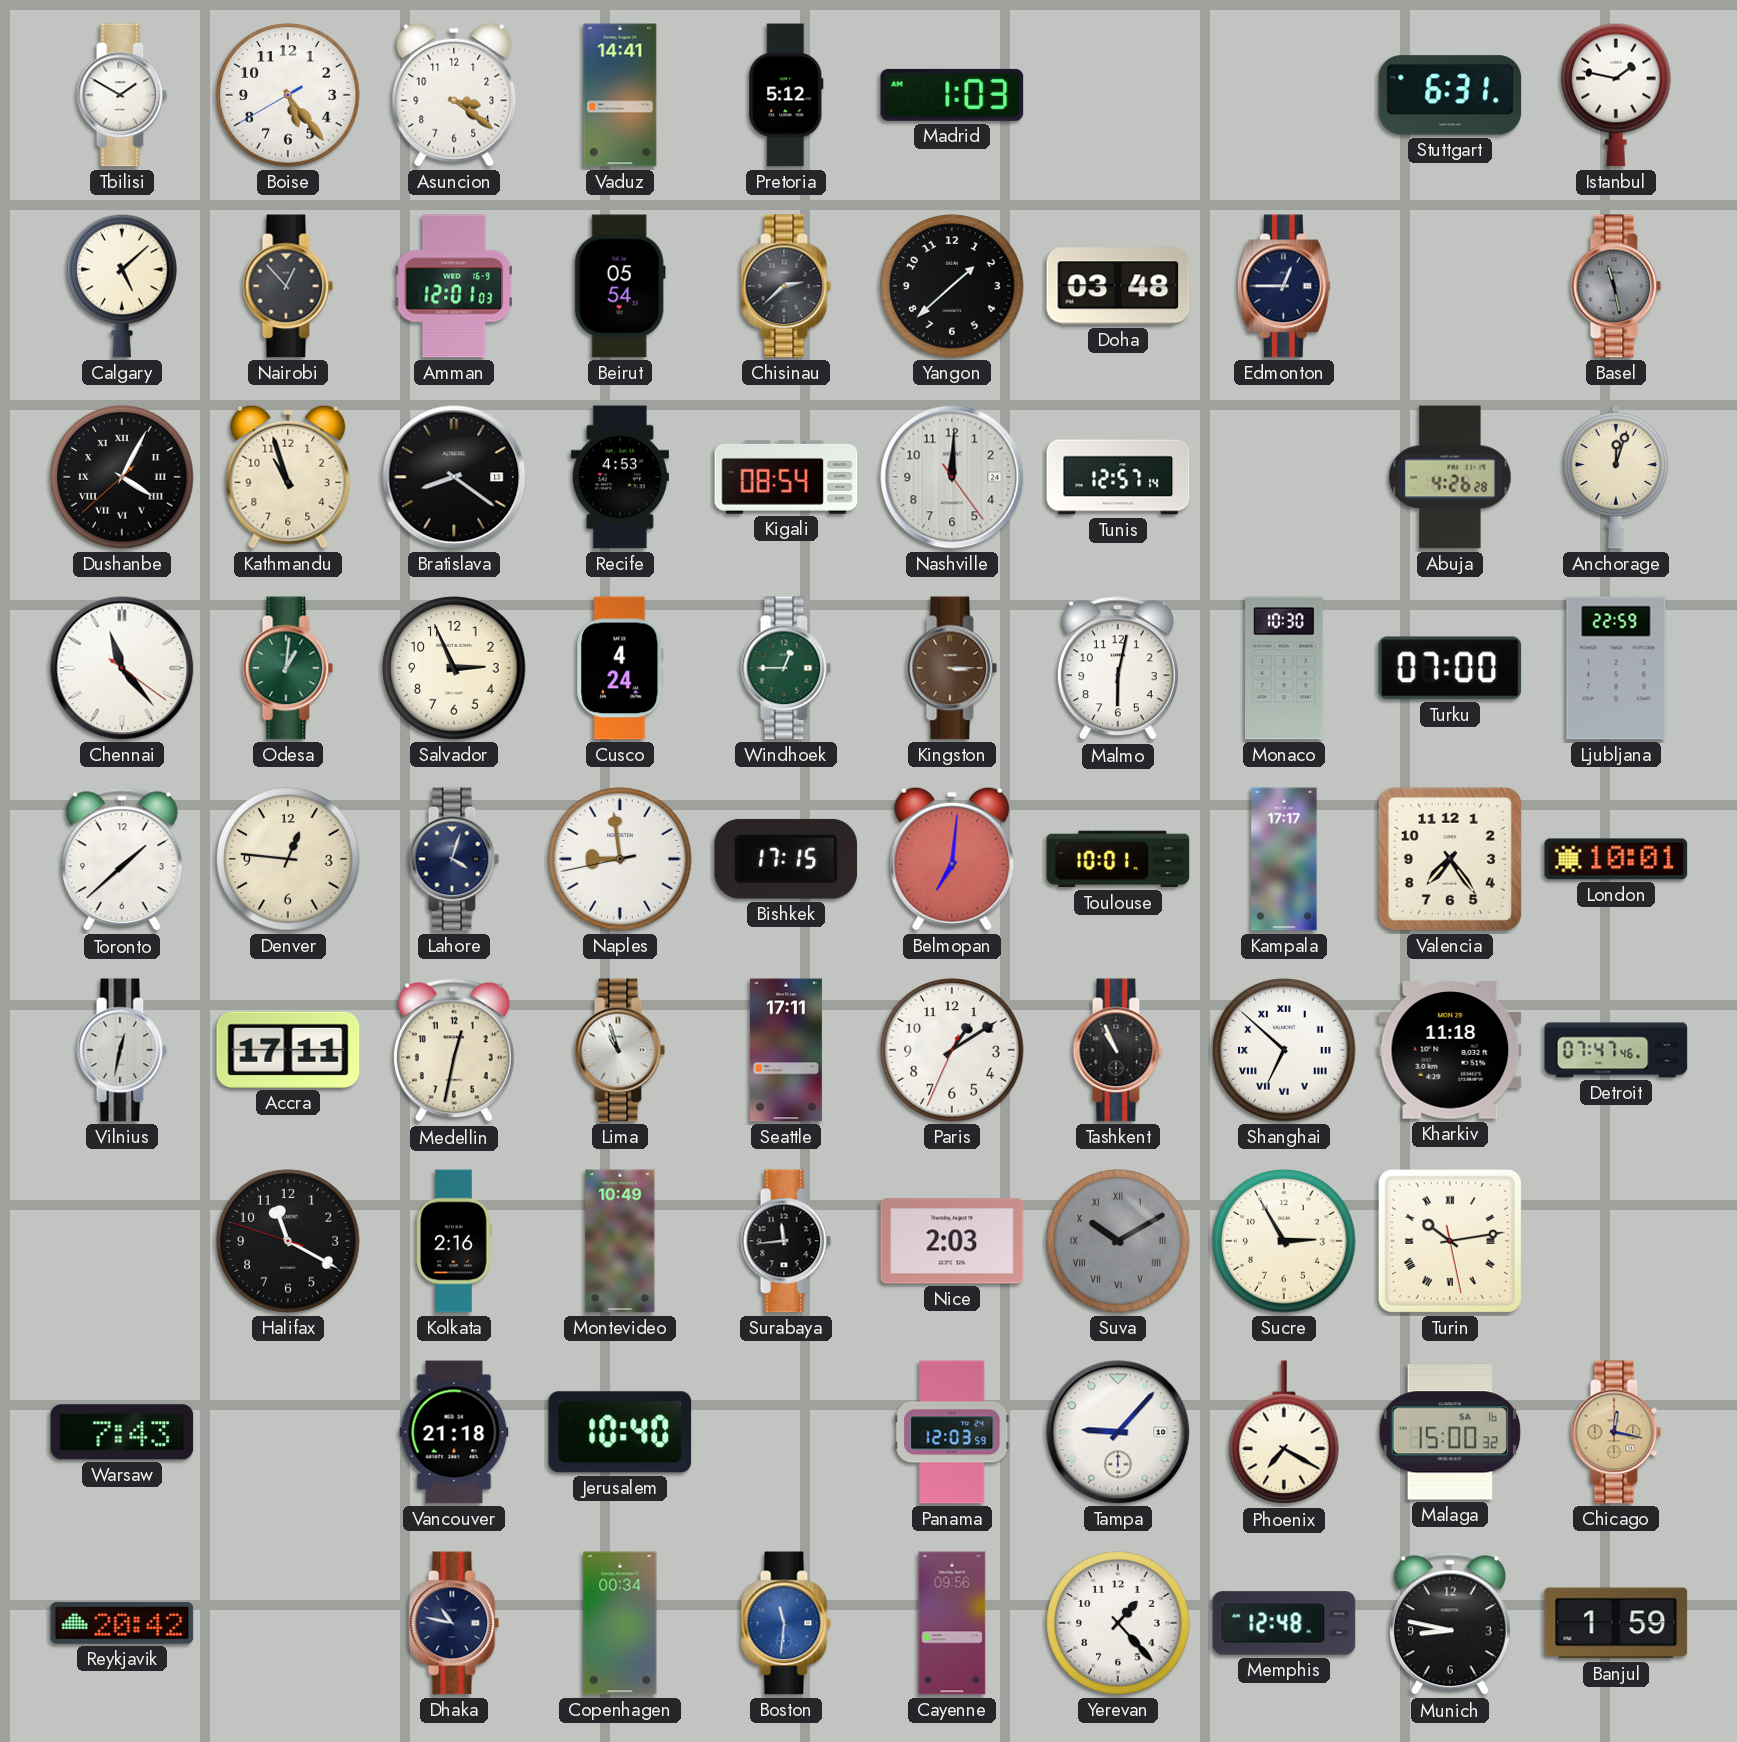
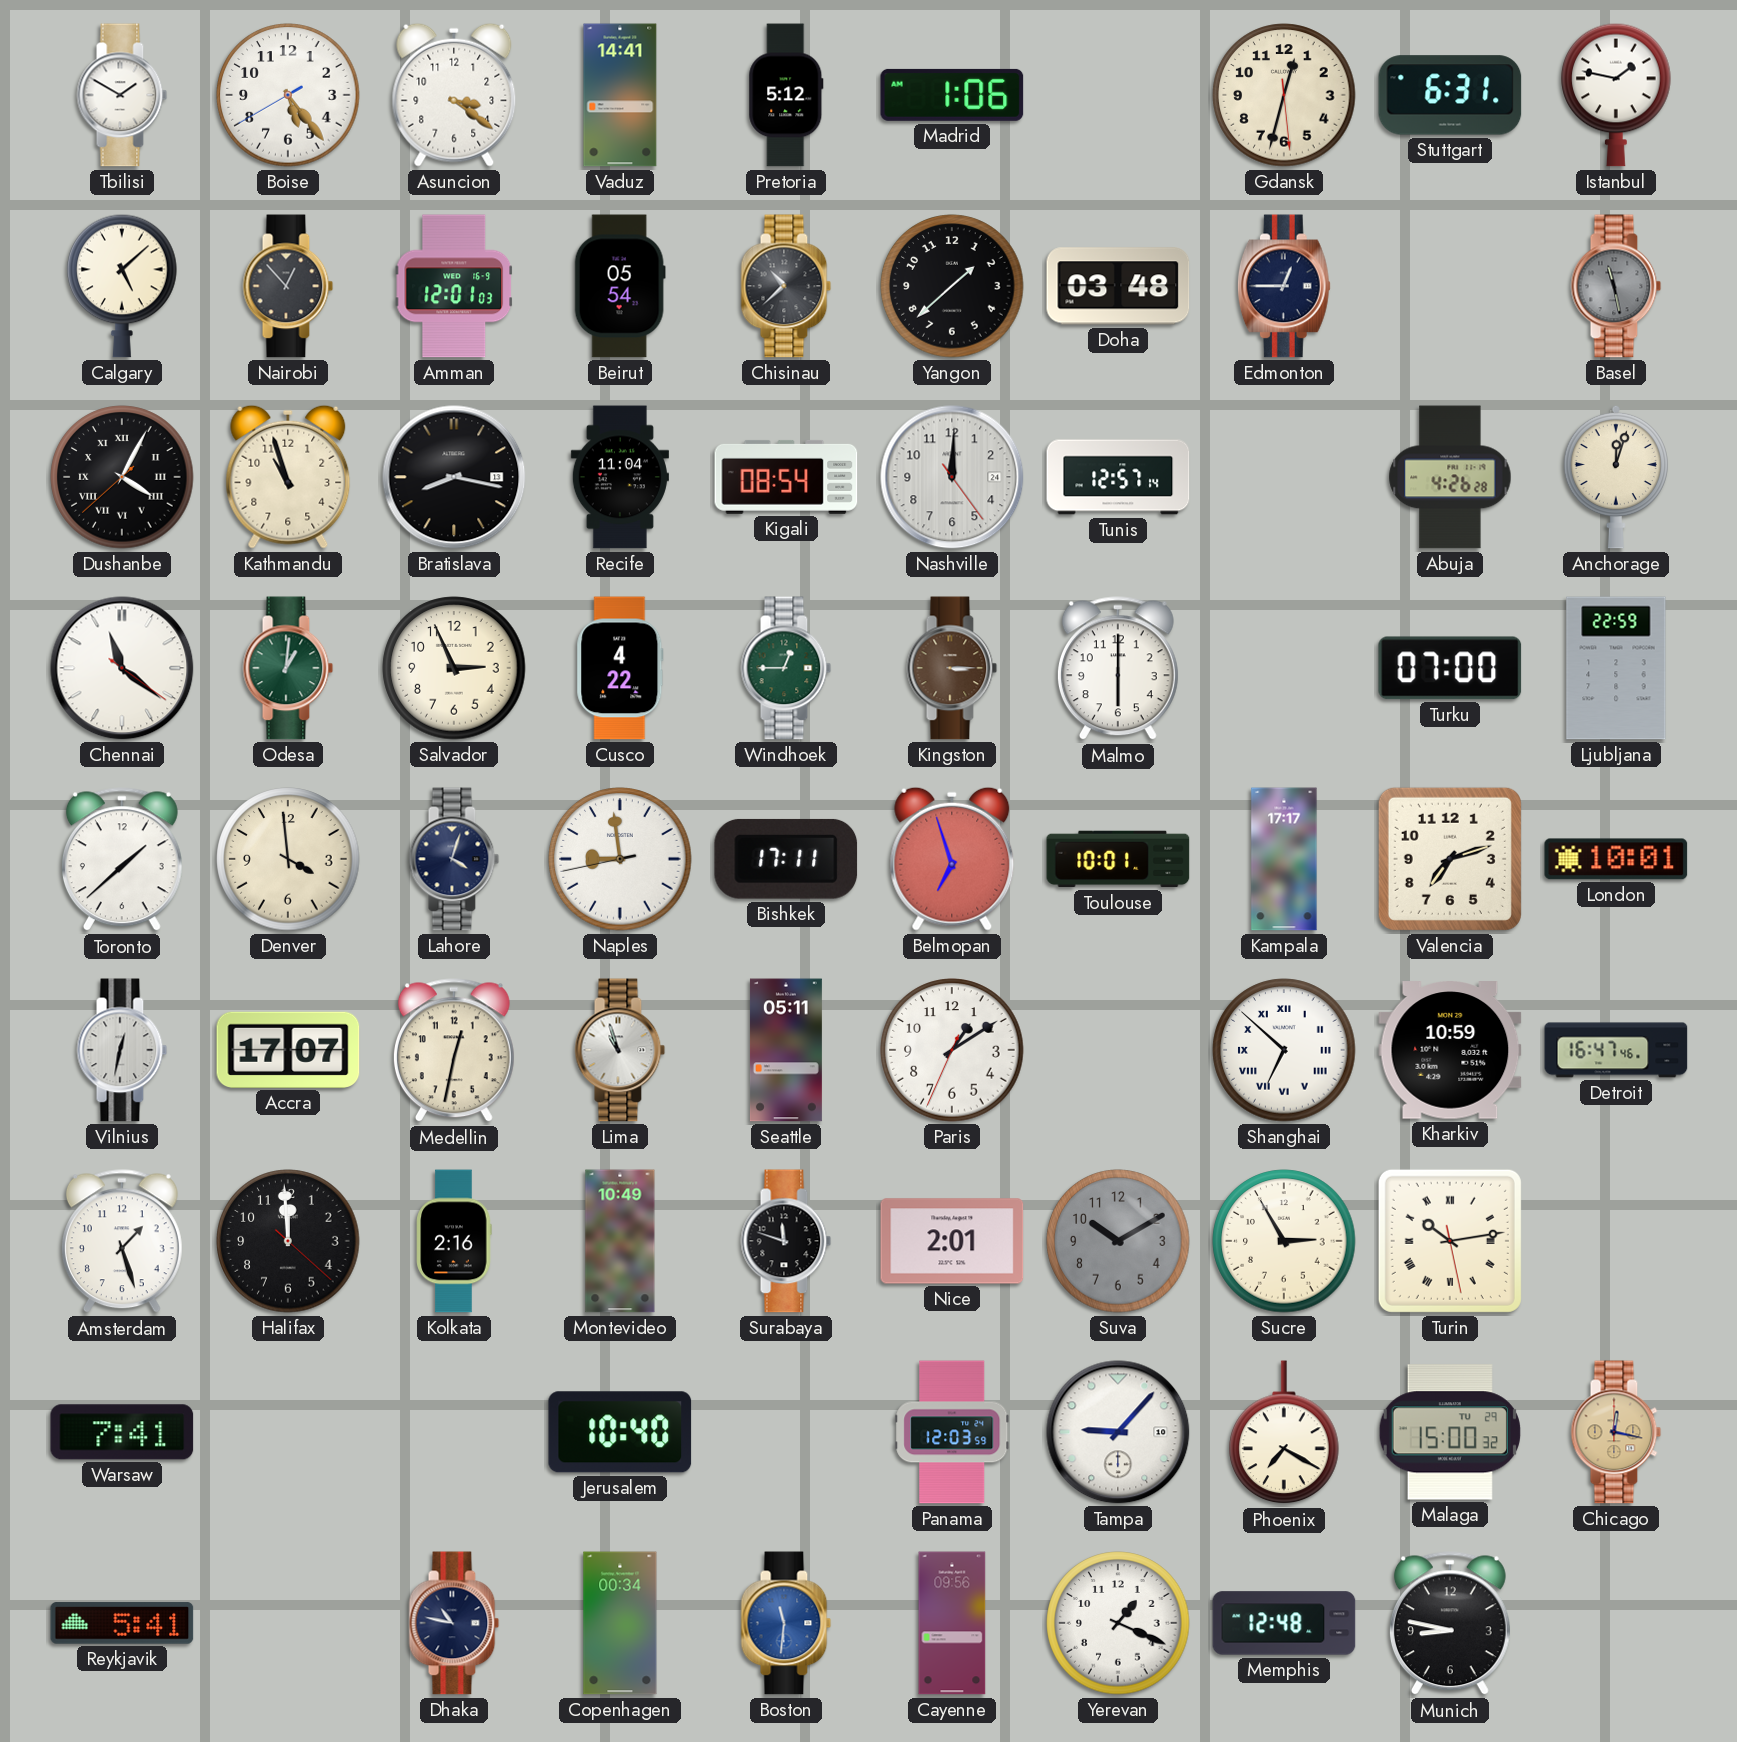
Madrid: 1:03 -> 1:06
Gdansk: none -> 12:32
Chisinau: 2:38 -> 10:38
Bratislava: 8:21 -> 8:17
Recife: 4:53 -> 11:04
Chennai: 11:23 -> 11:21
Cusco: 4:24 -> 4:22
Malmo: 6:02 -> 6:00
Monaco: 10:30 -> none
Denver: 12:46 -> 3:59
Bishkek: 17:15 -> 17:11
Belmopan: 7:01 -> 6:57
Valencia: 7:24 -> 7:12
Accra: 17:11 -> 17:07
Seattle: 17:11 -> 05:11
Tashkent: 10:56 -> none
Kharkiv: 11:18 -> 10:59
Detroit: 07:47 -> 16:47
Amsterdam: none -> 1:27
Halifax: 11:19 -> 11:59
Surabaya: 11:44 -> 11:48
Nice: 2:03 -> 2:01
Suva numerals: Roman -> Arabic
Warsaw: 7:43 -> 7:41
Vancouver: 21:18 -> none
Malaga date: SA 16 -> TU 29
Reykjavik: 20:42 -> 5:41
Yerevan: 1:23 -> 1:19
Banjul: 1:59 -> none
